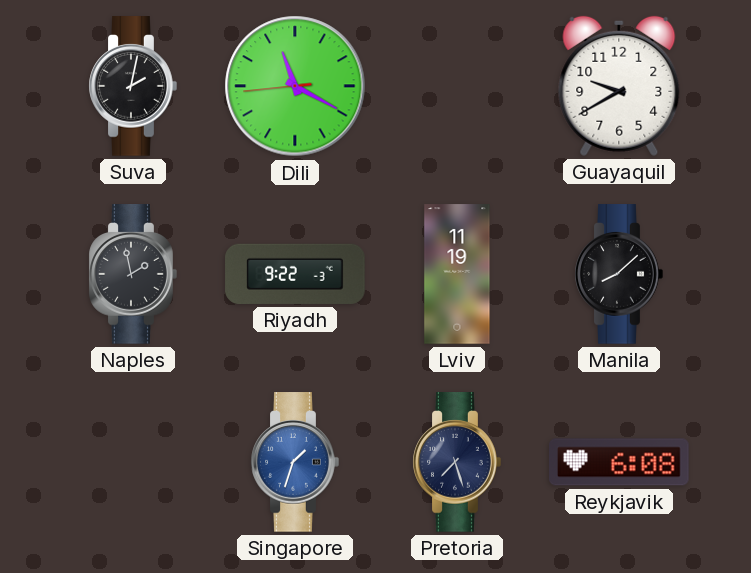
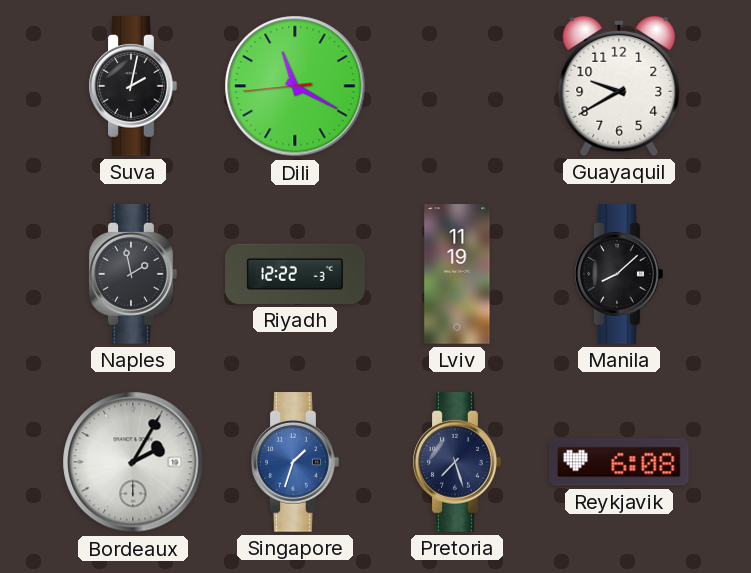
Riyadh: 9:22 -> 12:22
Bordeaux: none -> 2:05
